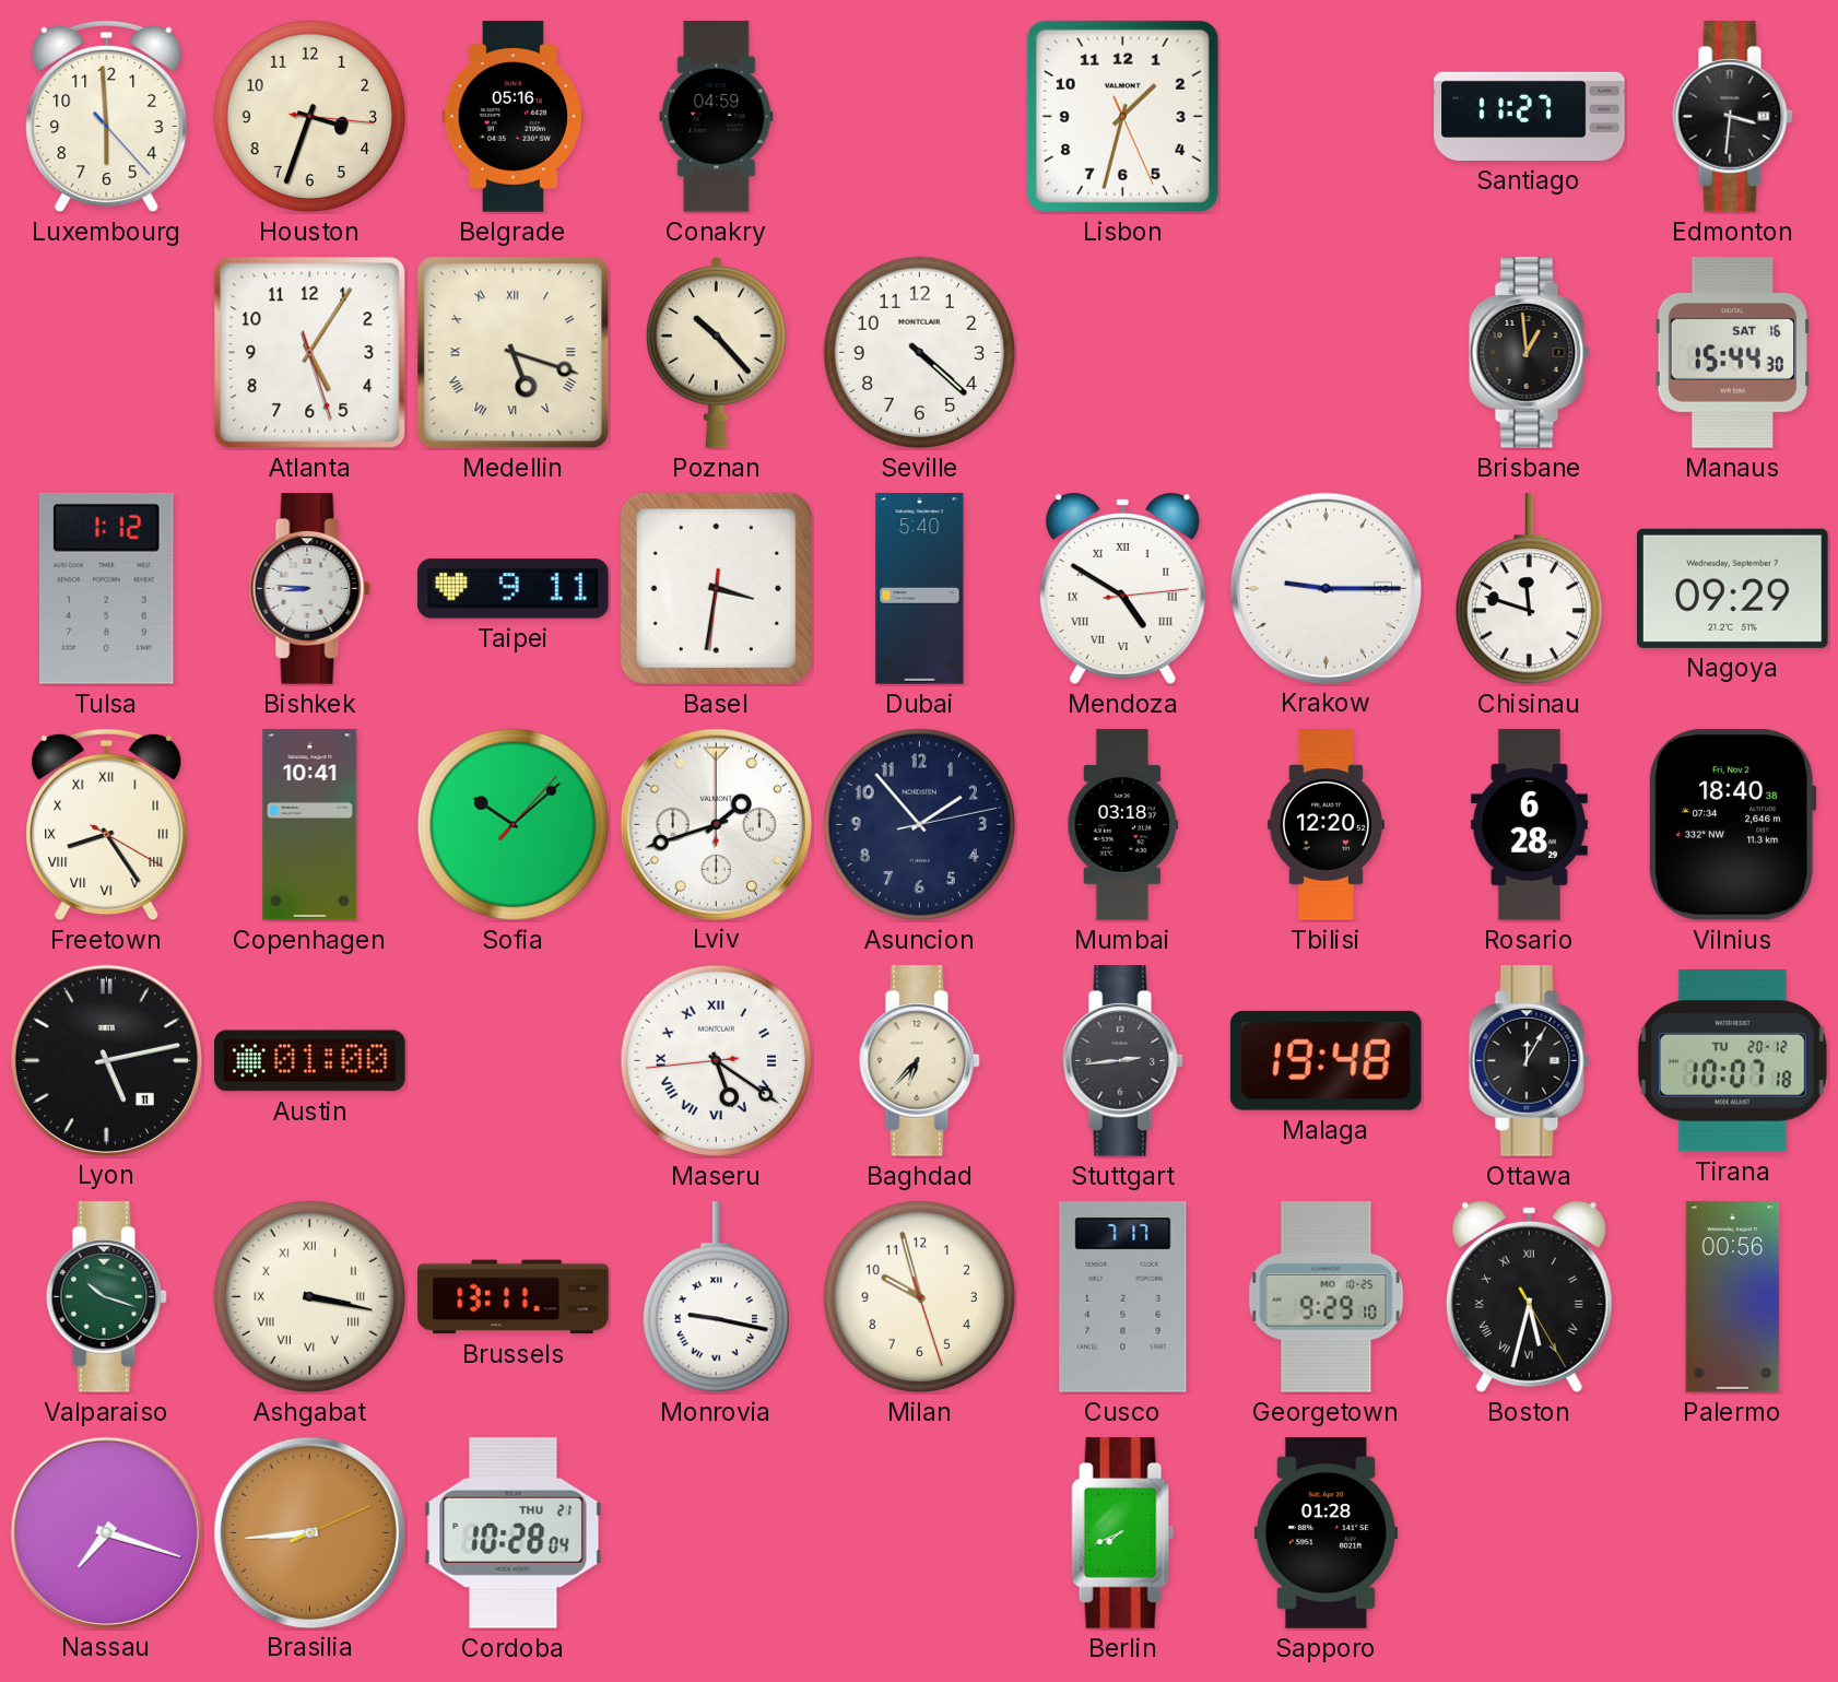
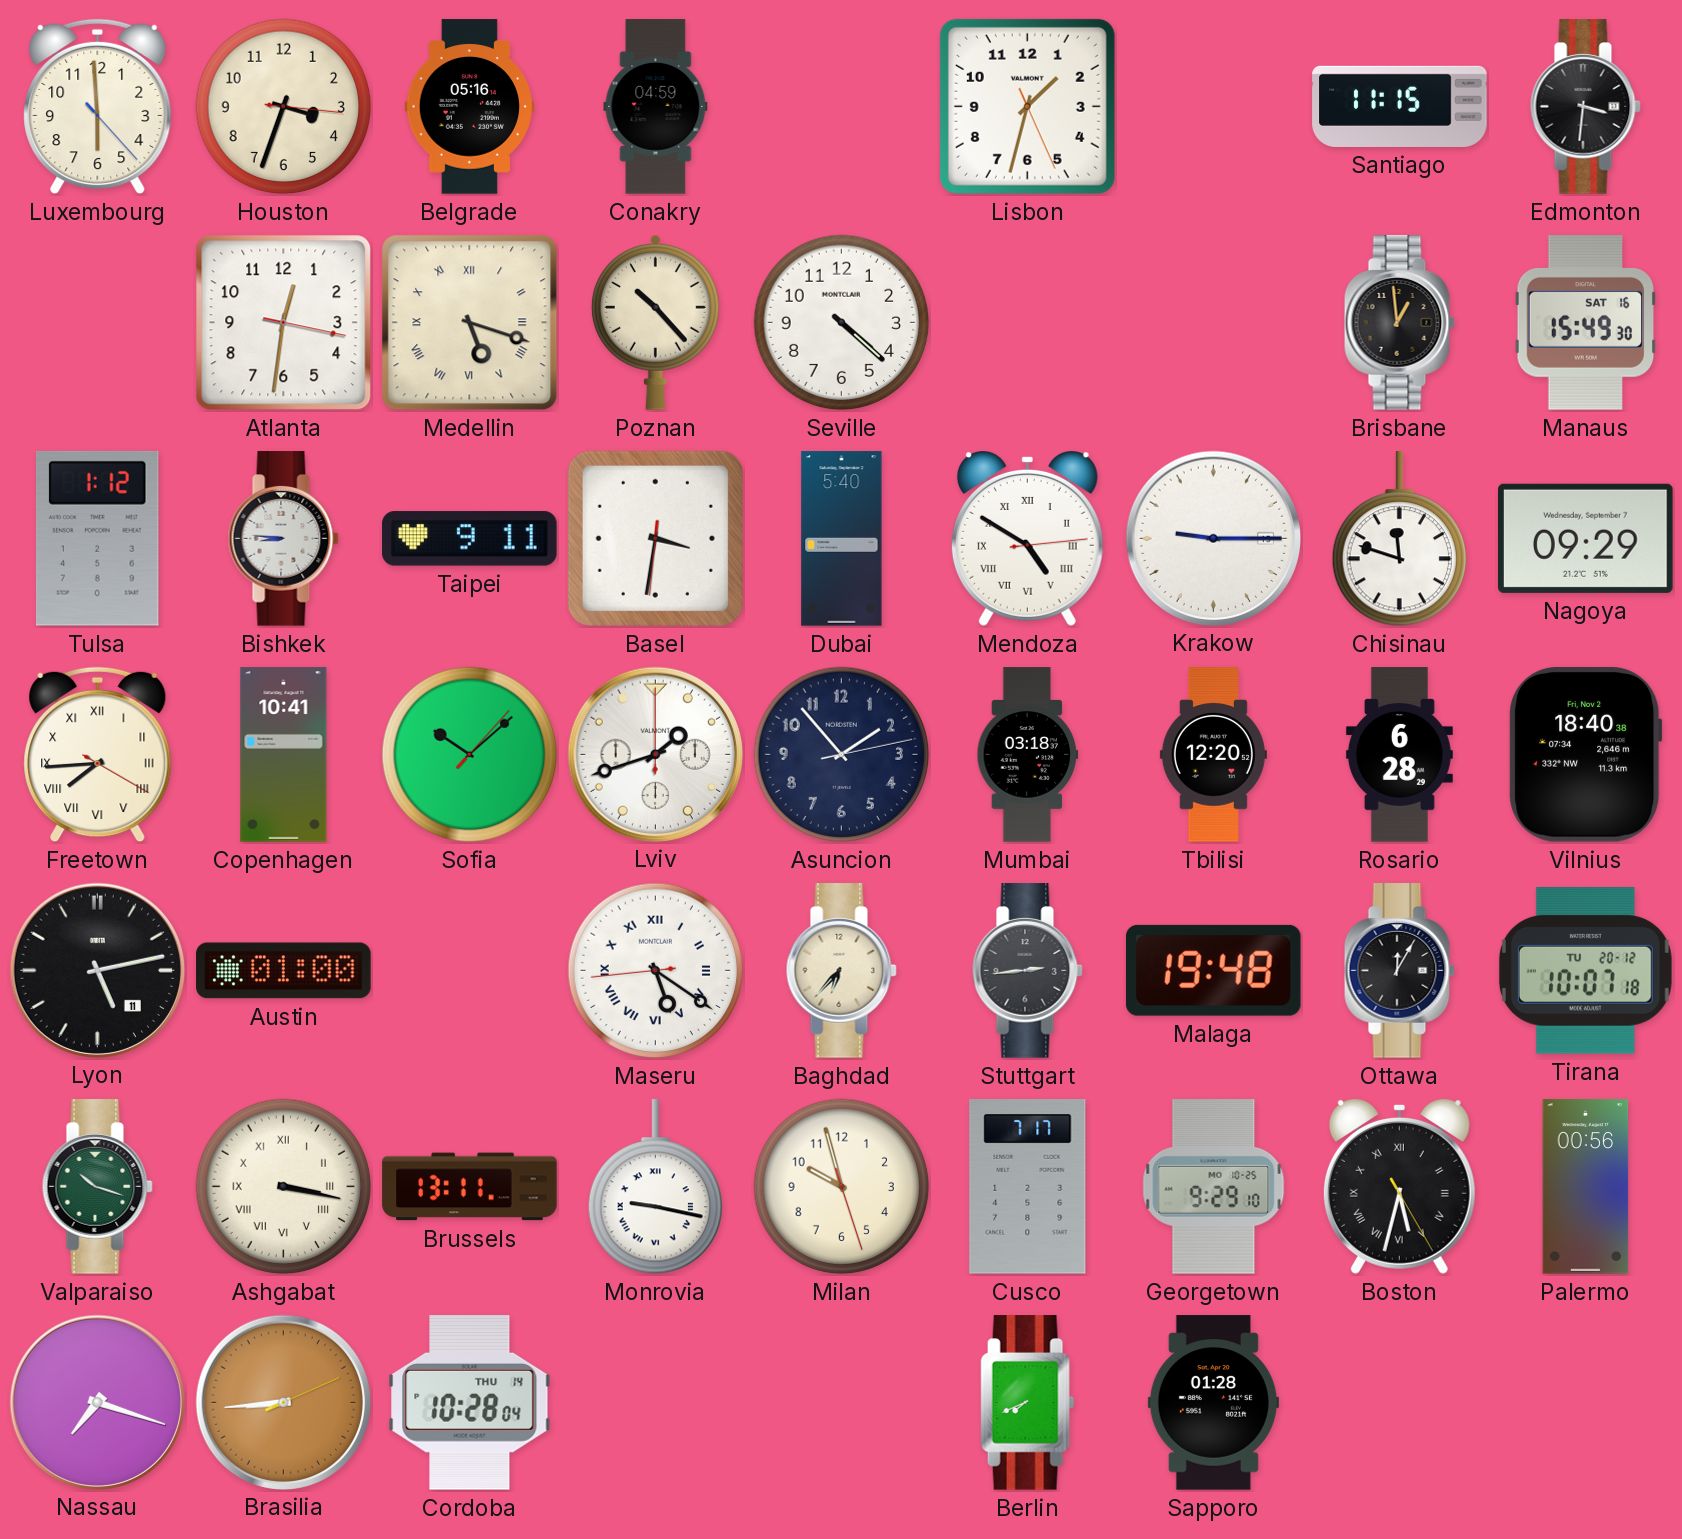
Santiago: 11:27 -> 11:15
Atlanta: 5:05 -> 12:31
Manaus: 15:44 -> 15:49
Freetown: 8:24 -> 7:44
Cordoba date: THU 21 -> THU 14
